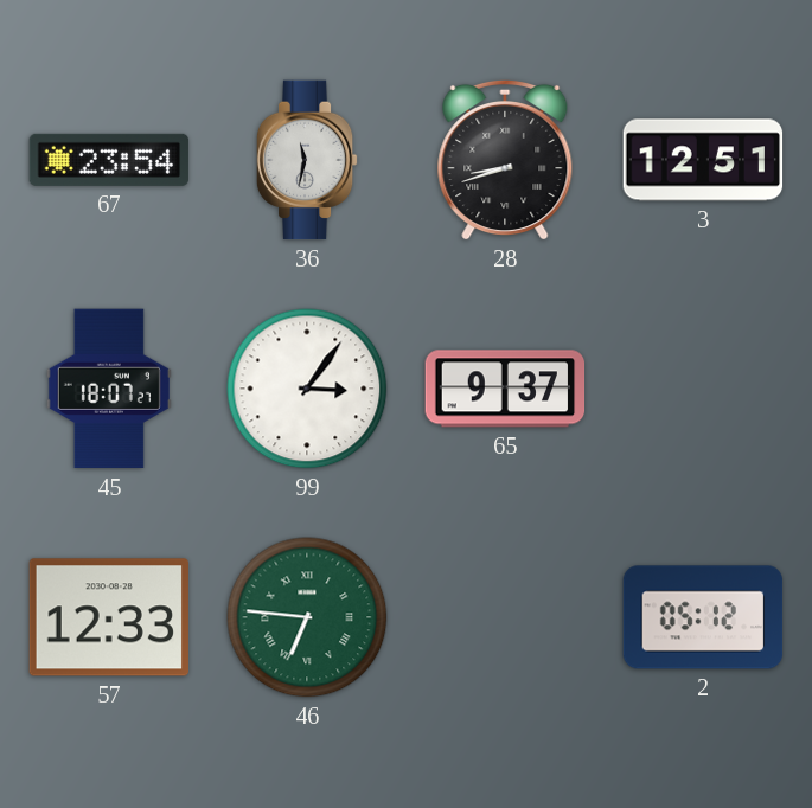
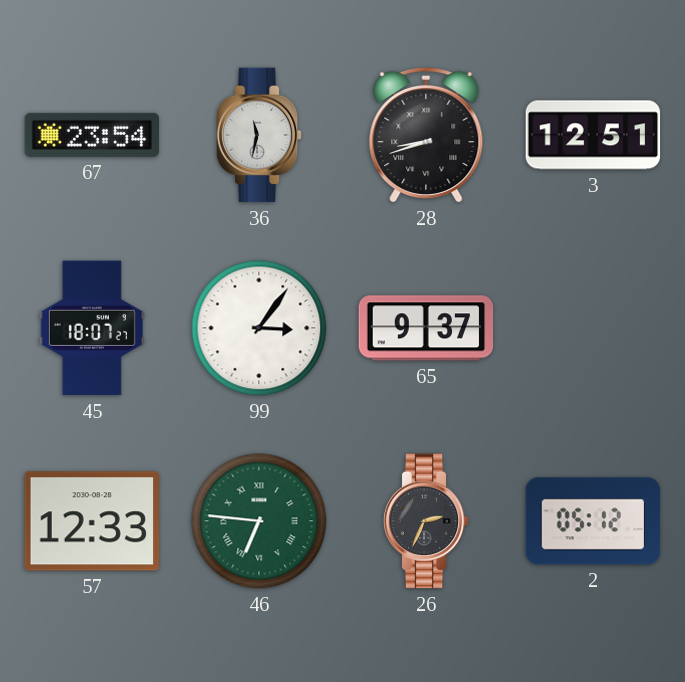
26: none -> 2:34
